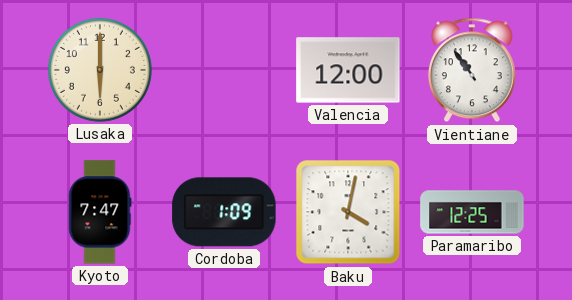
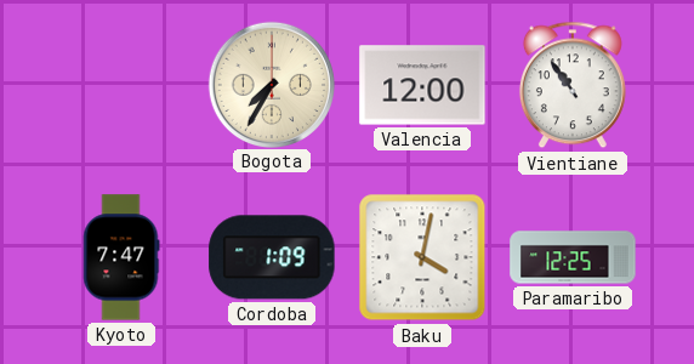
Lusaka: 6:00 -> none
Bogota: none -> 7:35
